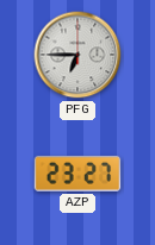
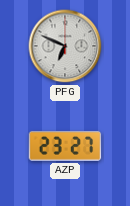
PFG: 6:45 -> 6:49
